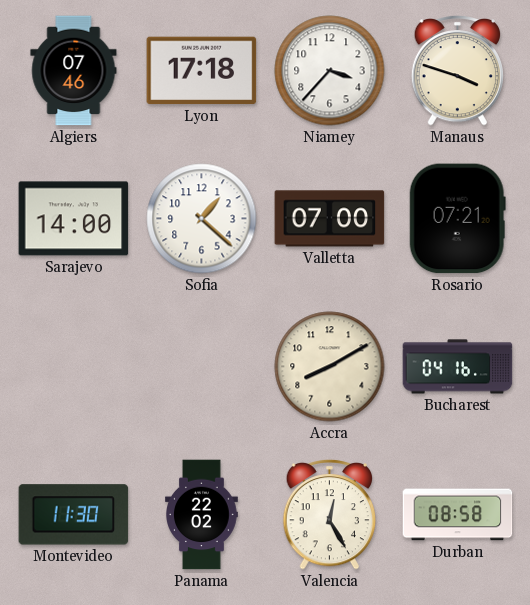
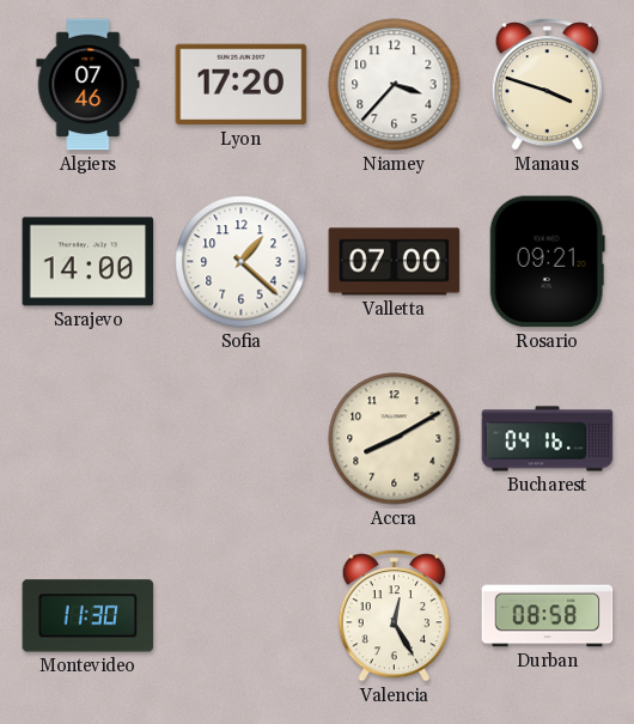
Lyon: 17:18 -> 17:20
Rosario: 07:21 -> 09:21
Panama: 22:02 -> none
